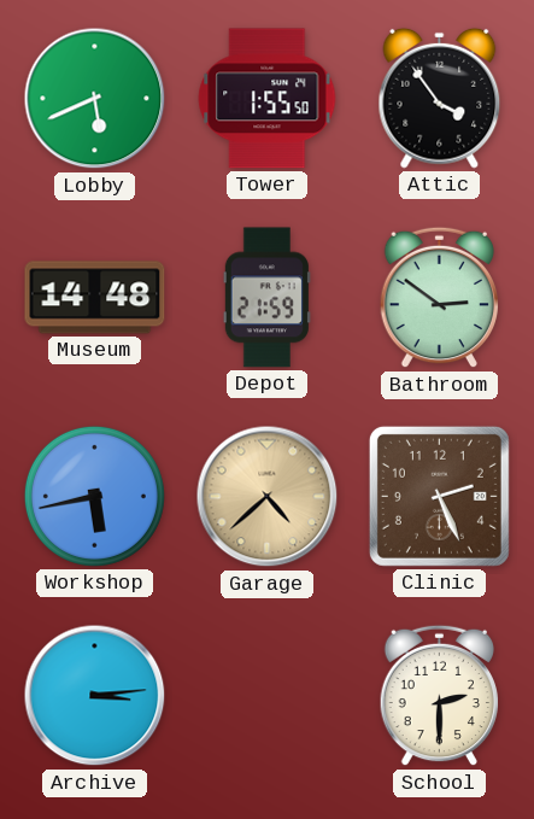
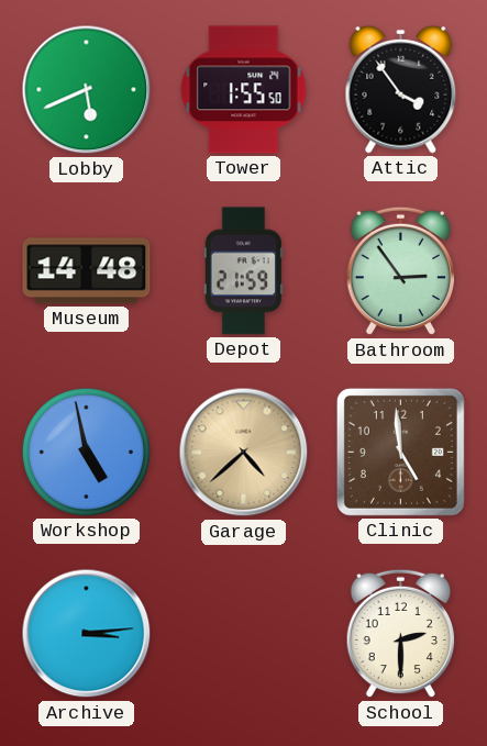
Bathroom: 2:51 -> 2:54
Workshop: 5:43 -> 4:58
Clinic: 2:26 -> 4:59
